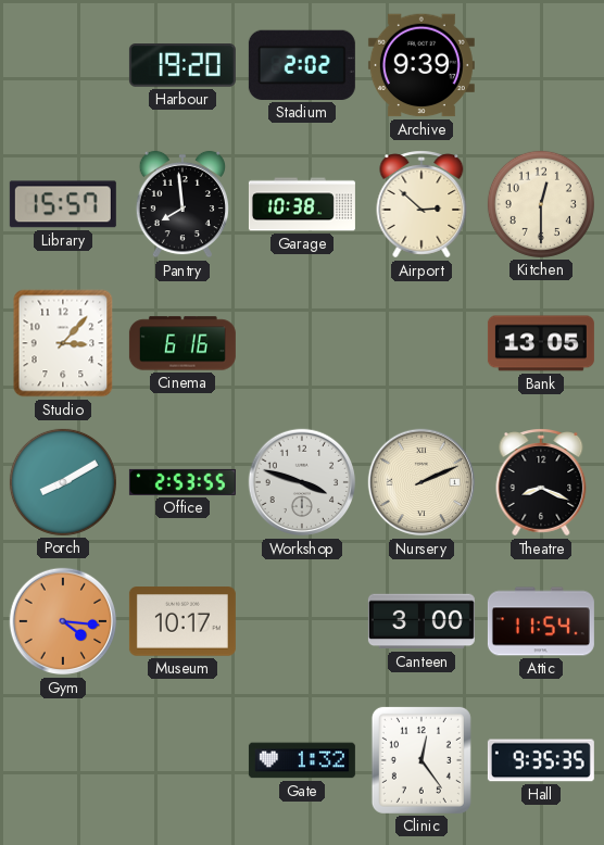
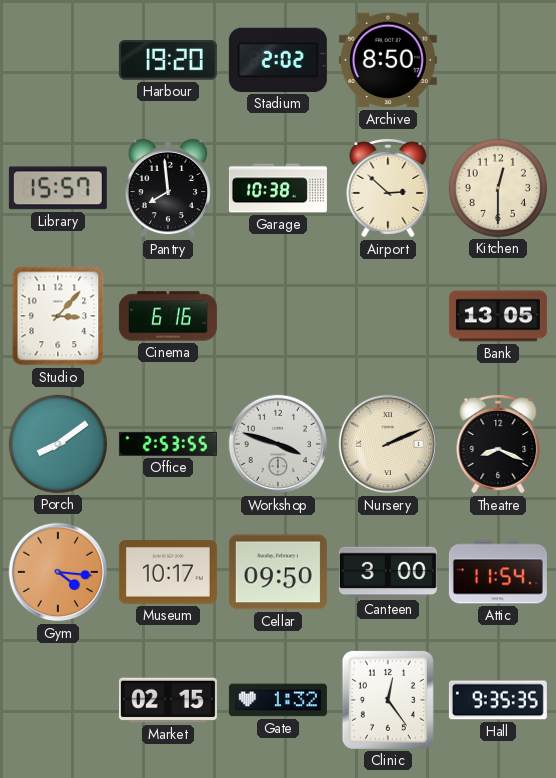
Archive: 9:39 -> 8:50
Porch: 8:10 -> 8:09
Cellar: none -> 09:50
Market: none -> 02:15
